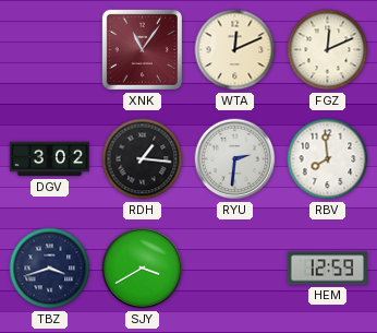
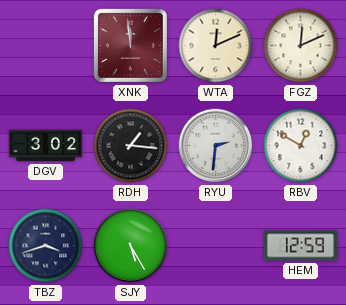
XNK: 11:06 -> 11:59
RBV: 7:59 -> 12:50
SJY: 3:40 -> 5:25
